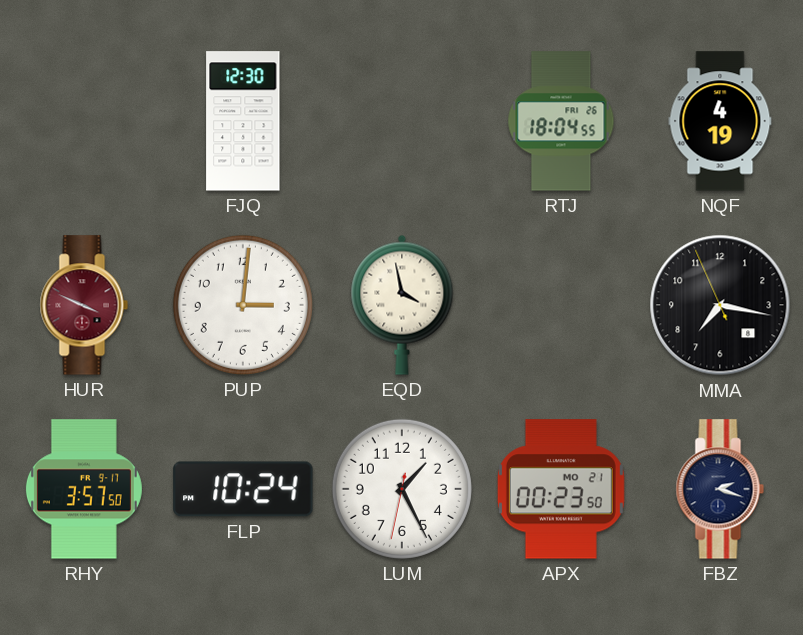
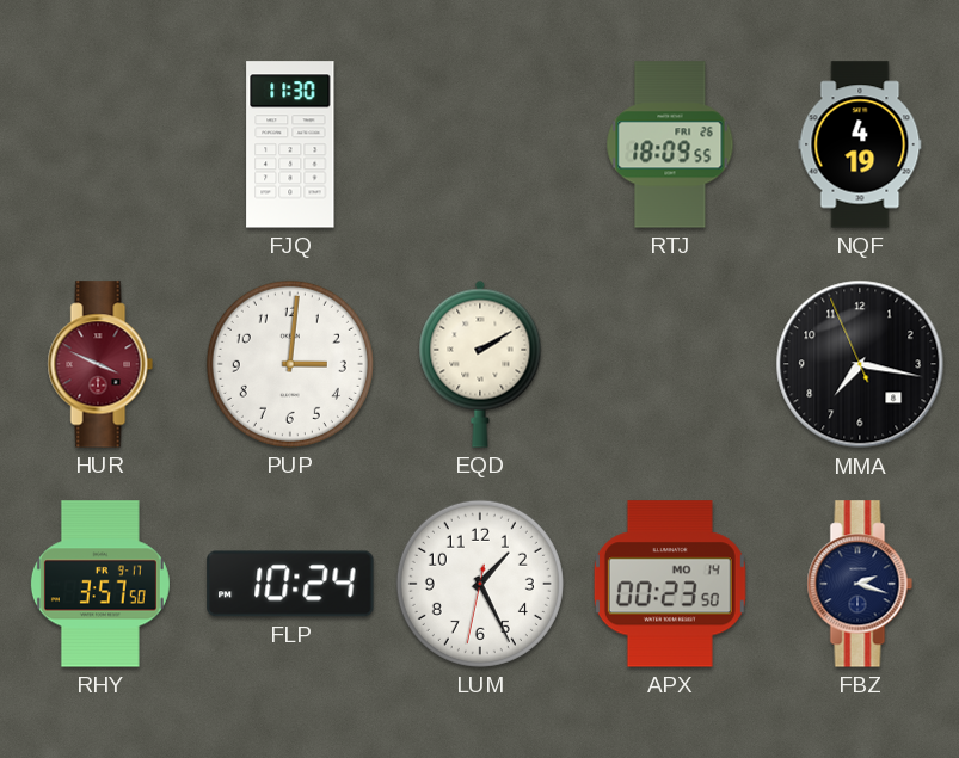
FJQ: 12:30 -> 11:30
RTJ: 18:04 -> 18:09
EQD: 3:58 -> 2:10
APX date: MO 21 -> MO 14
